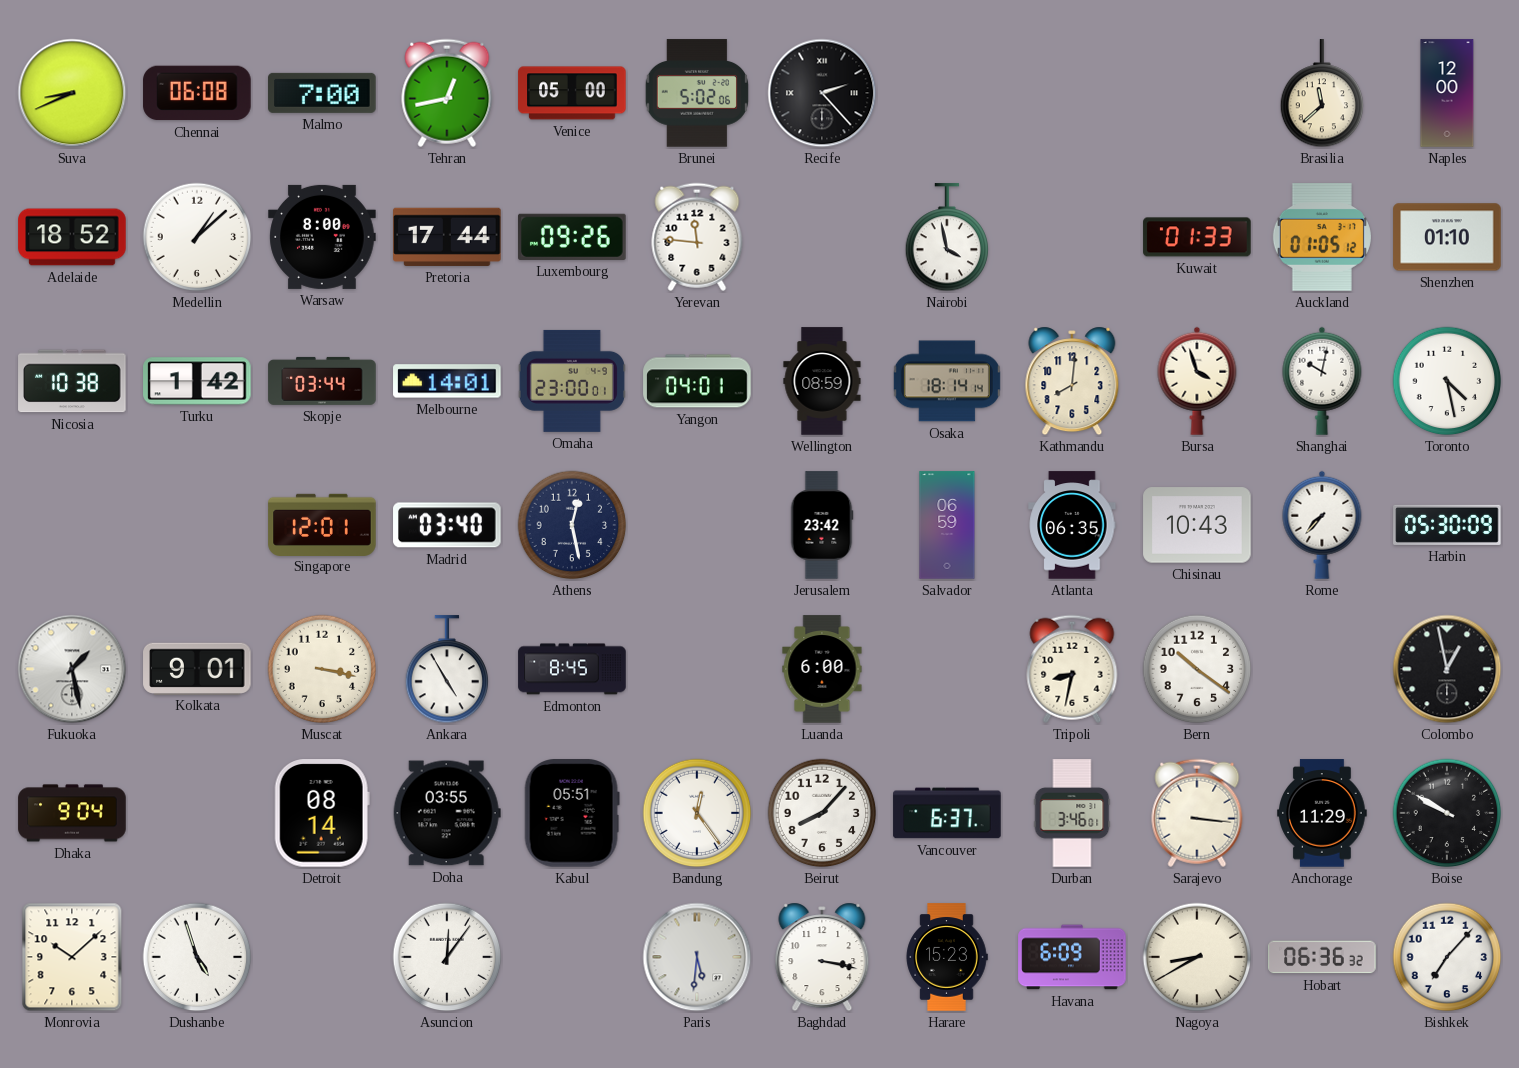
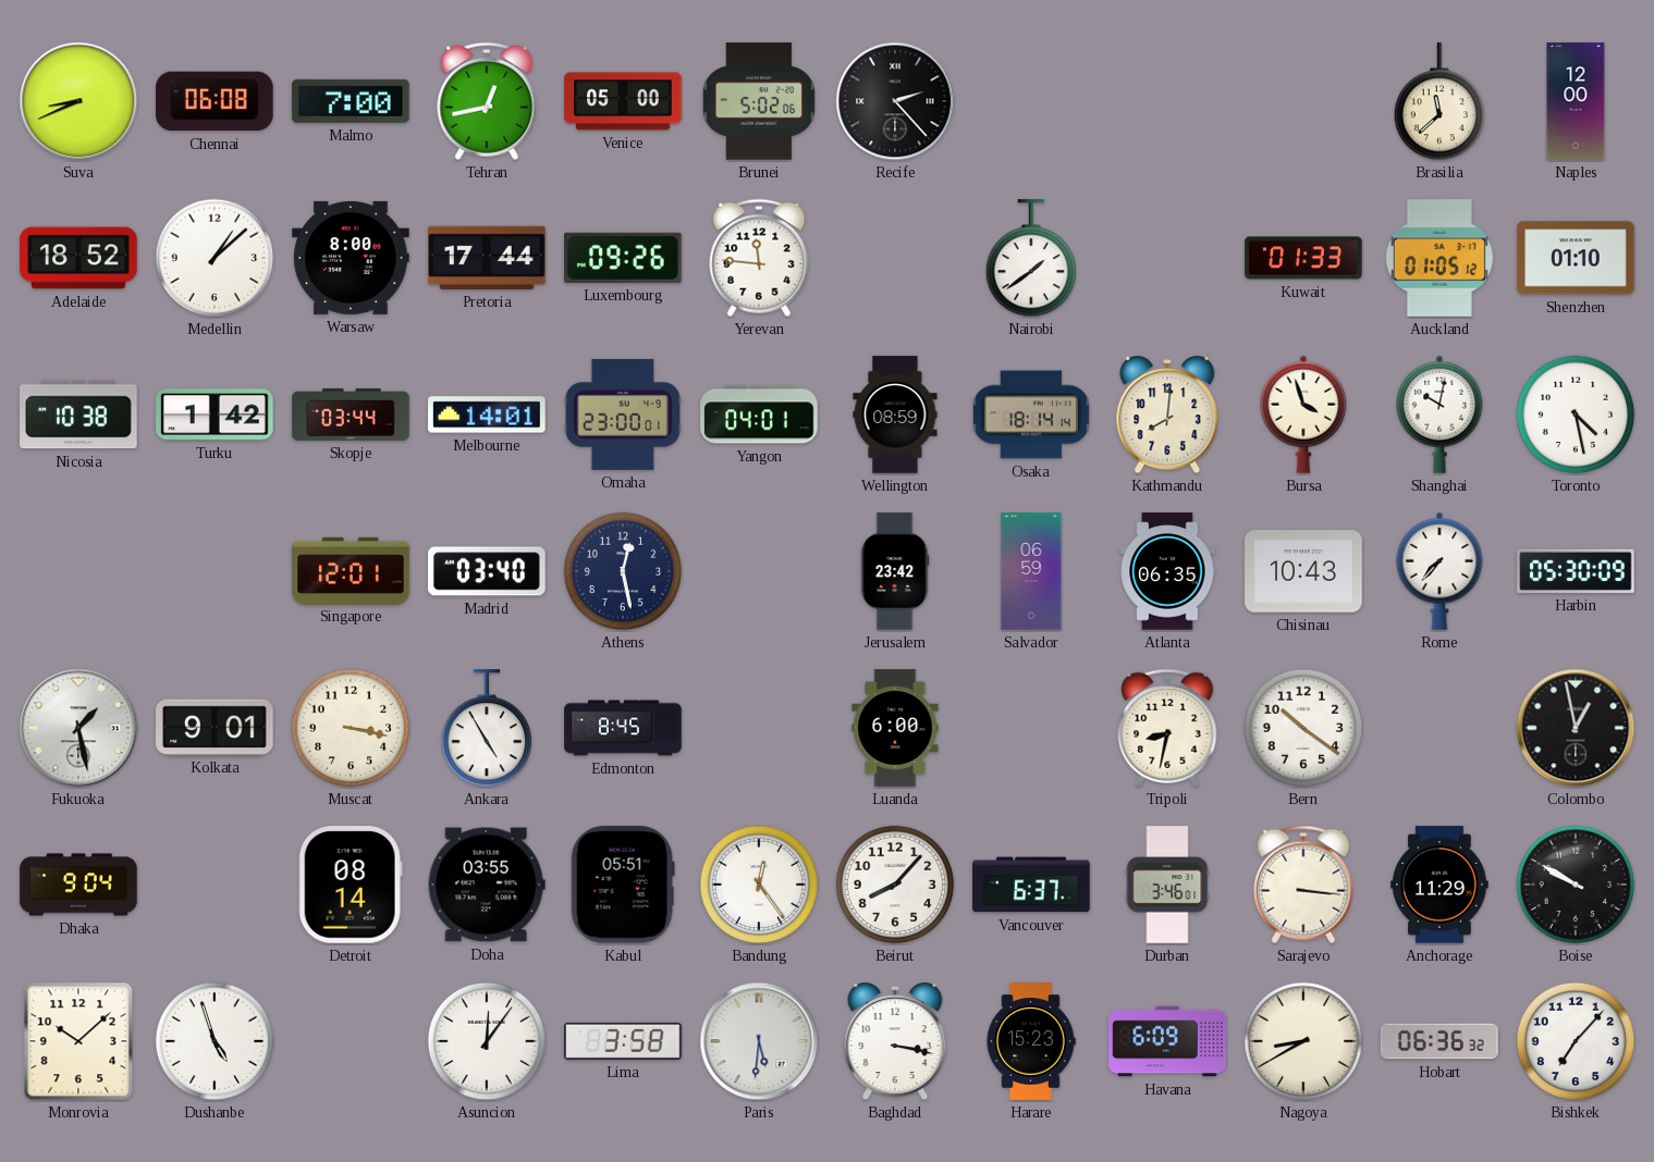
Nairobi: 3:58 -> 1:39
Lima: none -> 3:58
